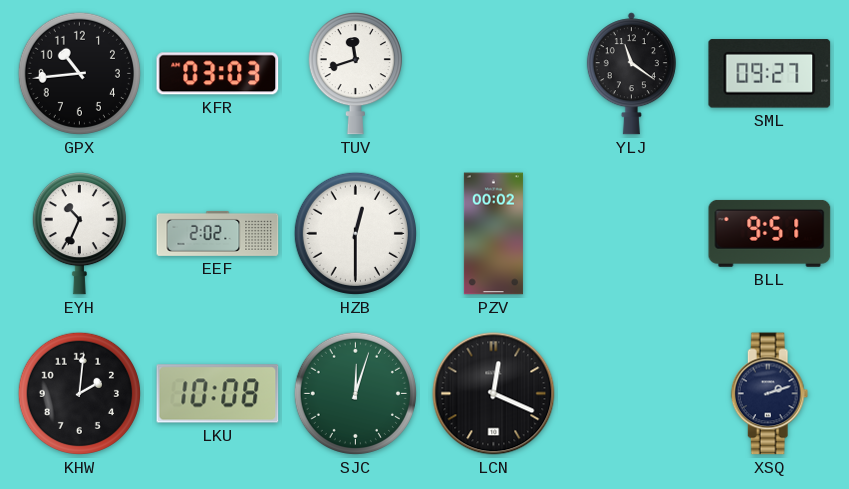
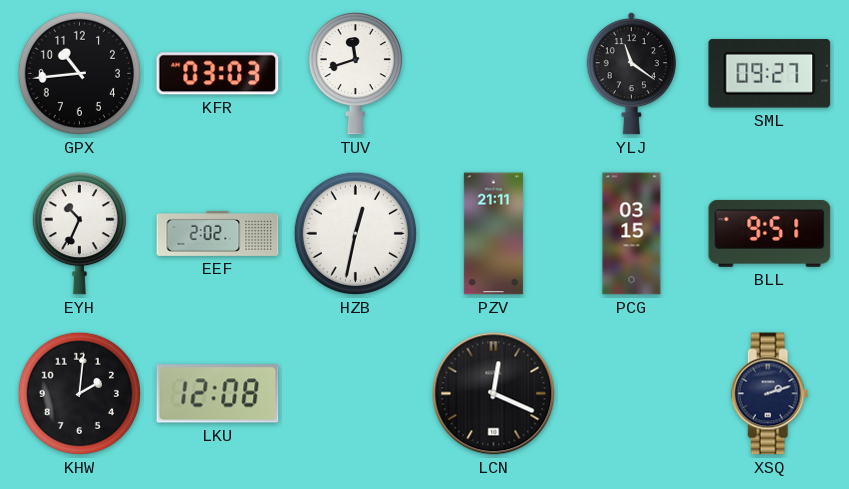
HZB: 12:30 -> 12:32
PZV: 00:02 -> 21:11
PCG: none -> 03:15
LKU: 10:08 -> 12:08
SJC: 12:03 -> none
